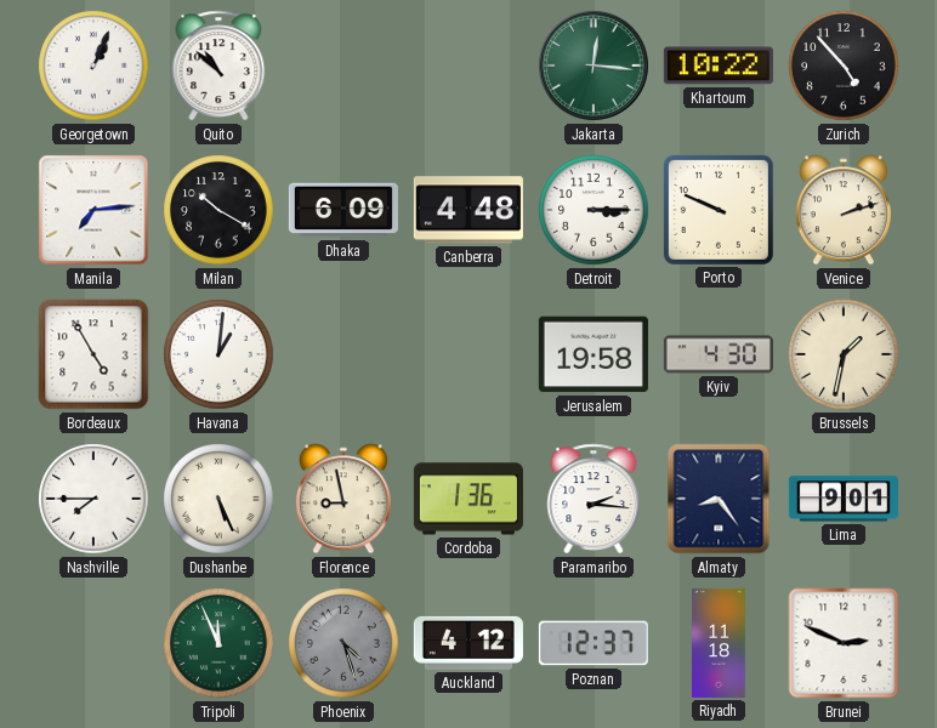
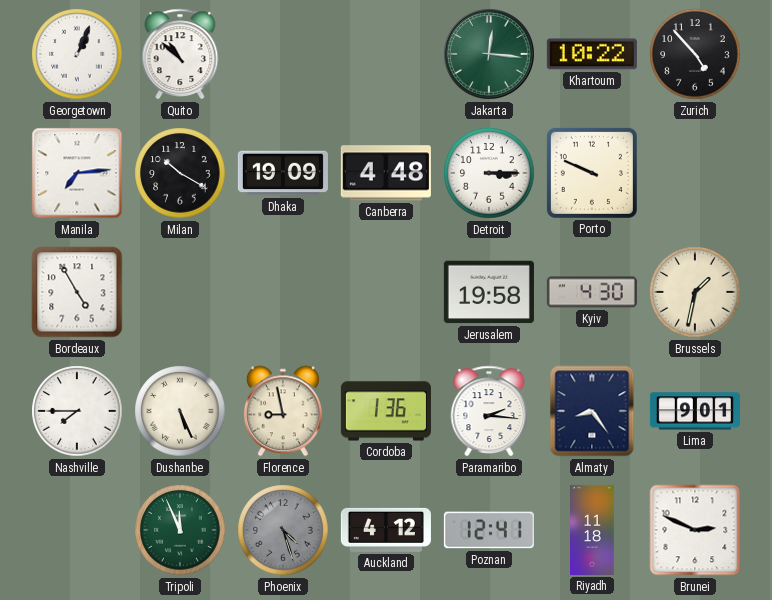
Dhaka: 6:09 -> 19:09
Venice: 2:12 -> none
Havana: 1:01 -> none
Poznan: 12:37 -> 12:41
